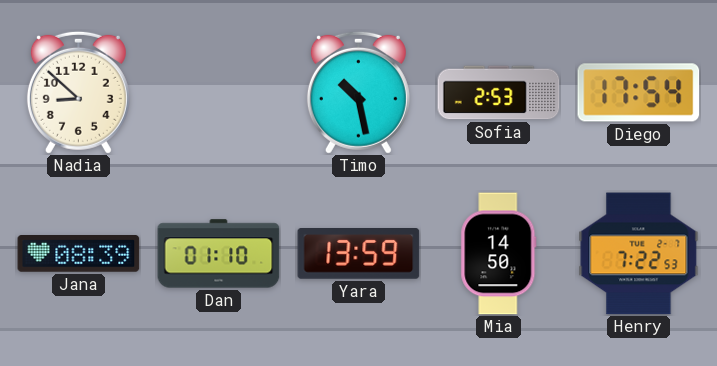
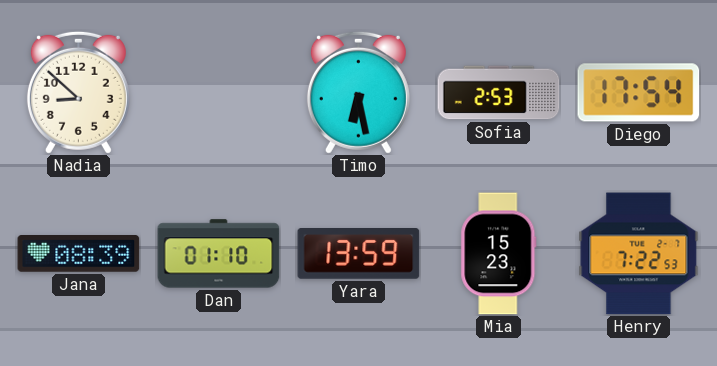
Timo: 10:28 -> 6:28
Mia: 14:50 -> 15:23
